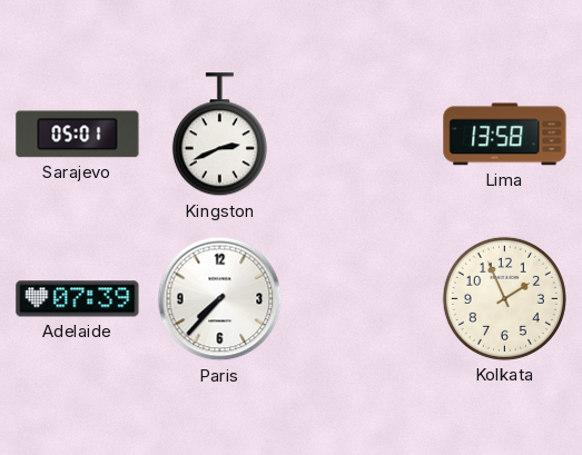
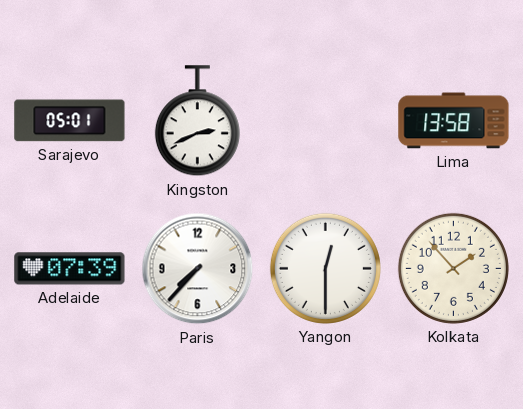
Yangon: none -> 12:30
Kolkata: 1:56 -> 1:53
